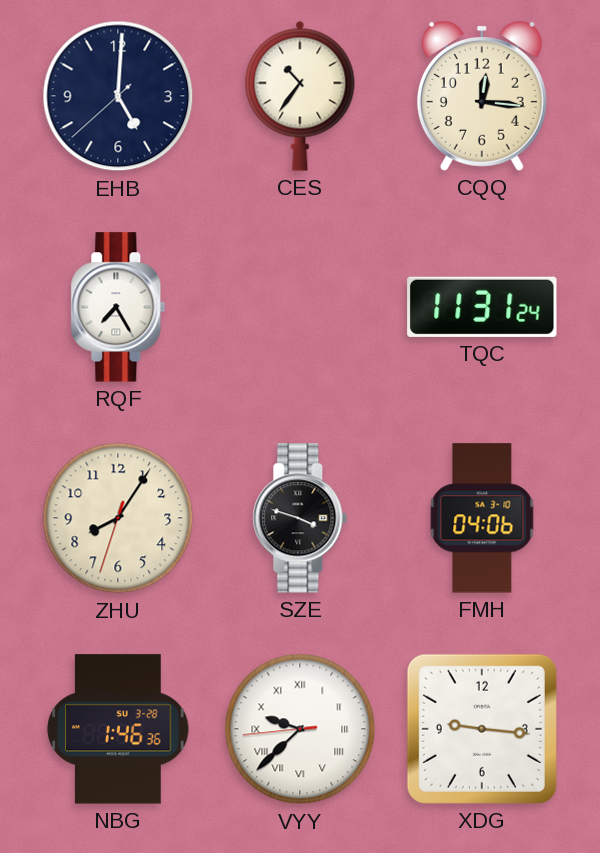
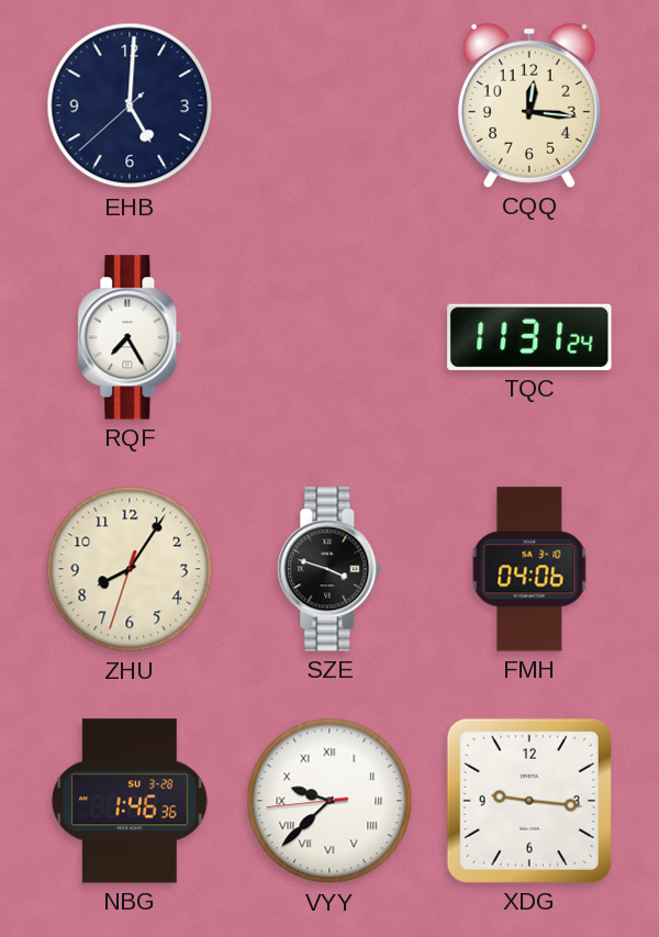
CES: 10:36 -> none
